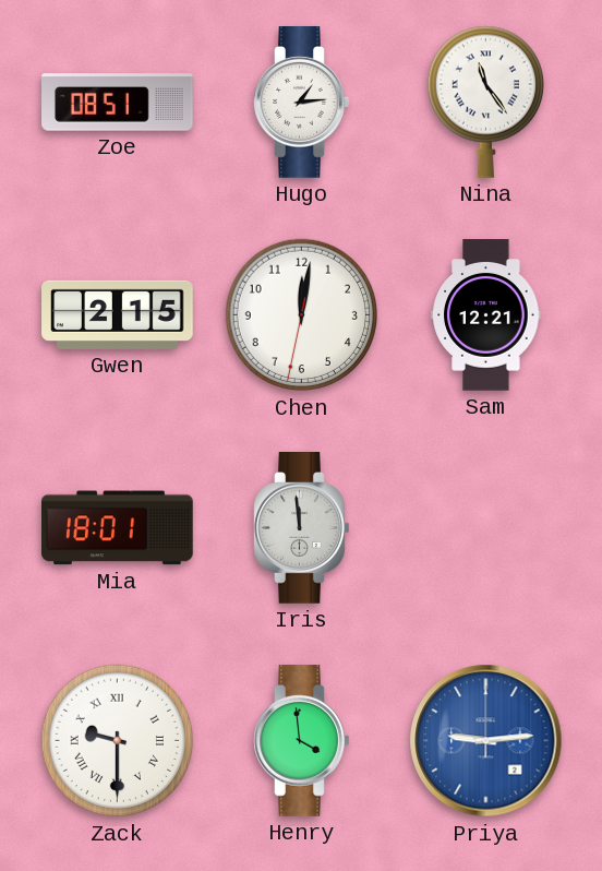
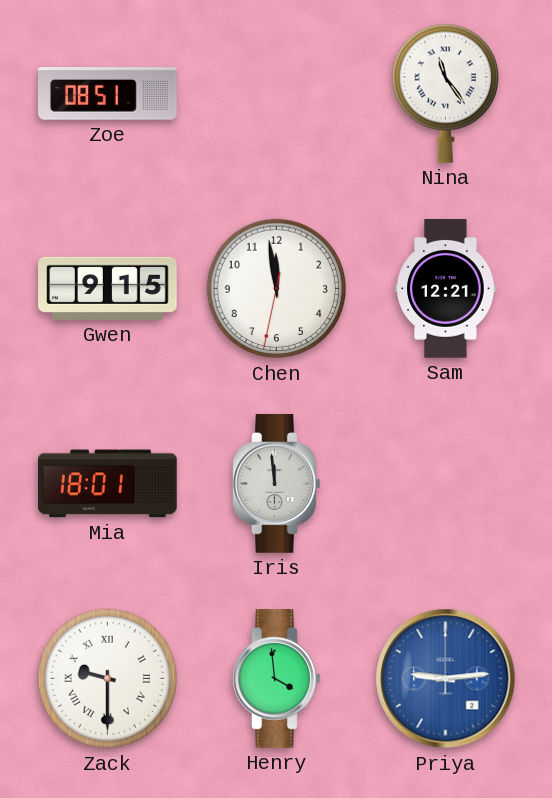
Hugo: 1:14 -> none
Gwen: 2:15 -> 9:15
Chen: 12:01 -> 11:58
